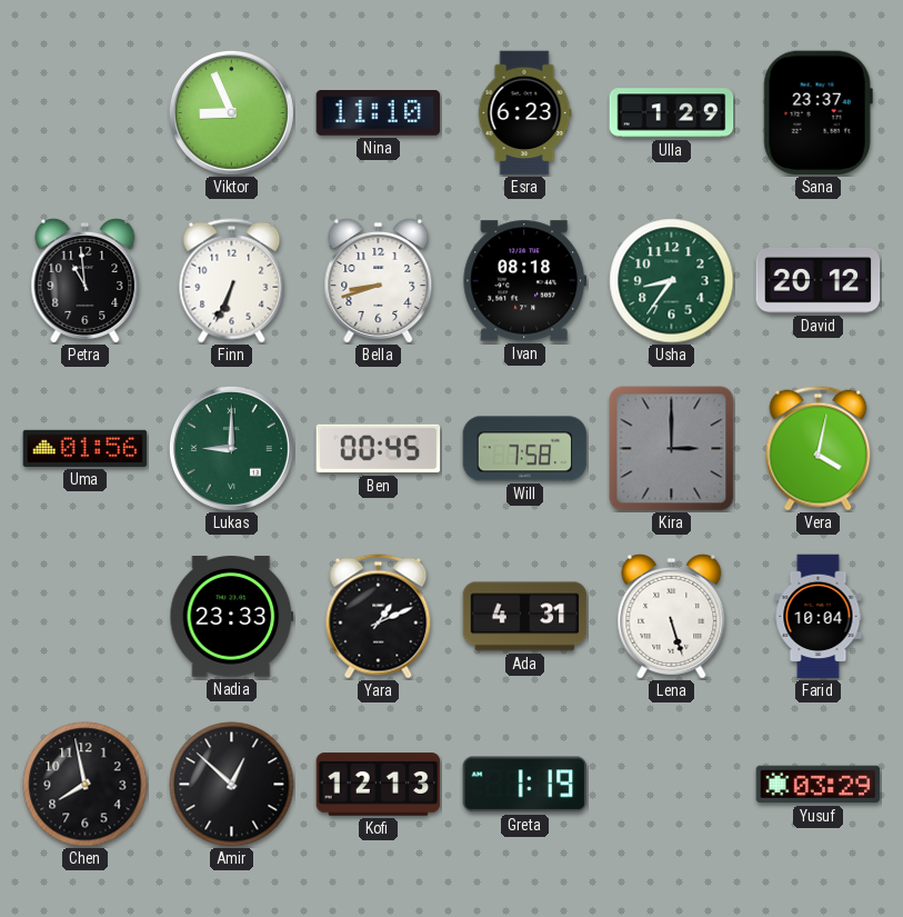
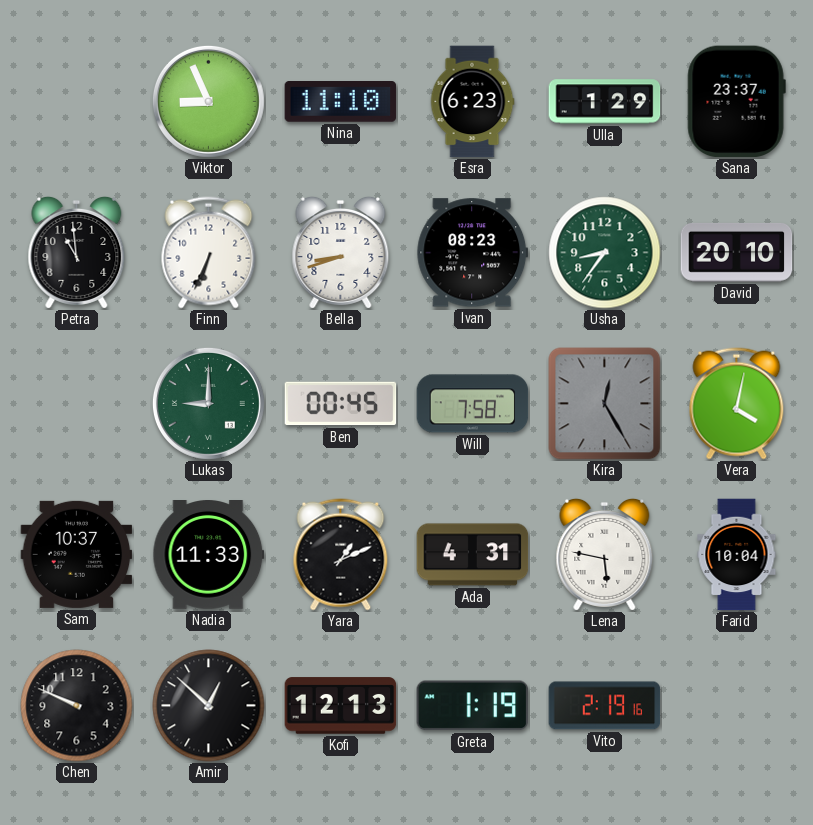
Ivan: 08:18 -> 08:23
David: 20:12 -> 20:10
Uma: 01:56 -> none
Kira: 3:00 -> 12:25
Sam: none -> 10:37
Nadia: 23:33 -> 11:33
Lena: 5:27 -> 5:47
Chen: 7:58 -> 9:49
Vito: none -> 2:19
Yusuf: 03:29 -> none
